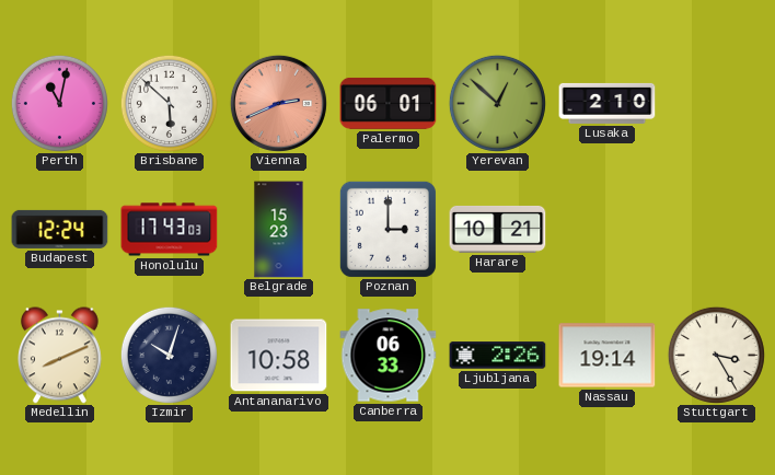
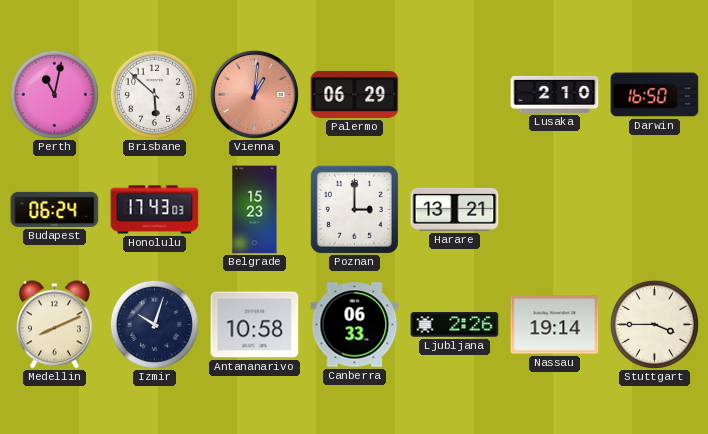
Vienna: 2:41 -> 1:01
Palermo: 06:01 -> 06:29
Yerevan: 12:52 -> none
Darwin: none -> 16:50
Budapest: 12:24 -> 06:24
Harare: 10:21 -> 13:21
Stuttgart: 3:25 -> 3:45
